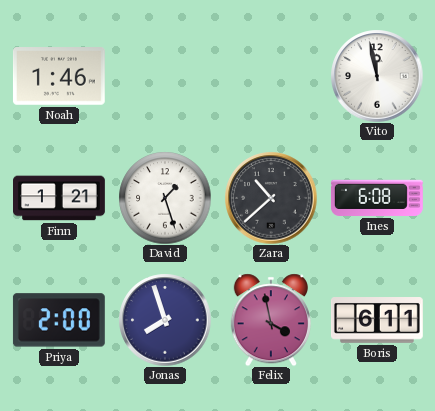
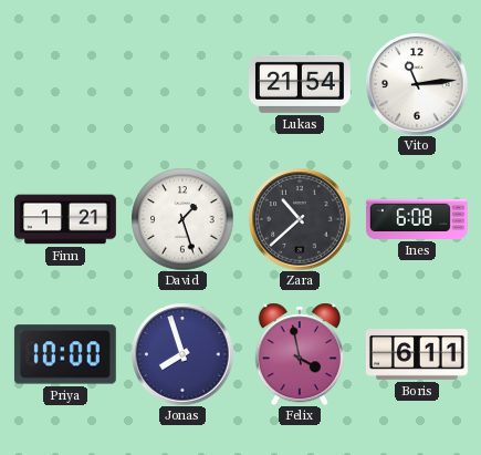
Noah: 1:46 -> none
Lukas: none -> 21:54
Vito: 11:58 -> 11:14
Priya: 2:00 -> 10:00
